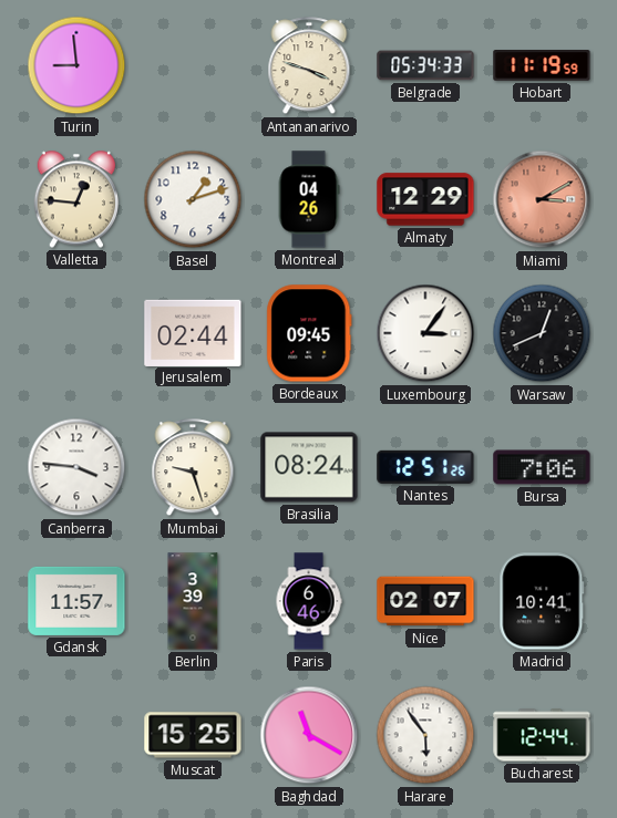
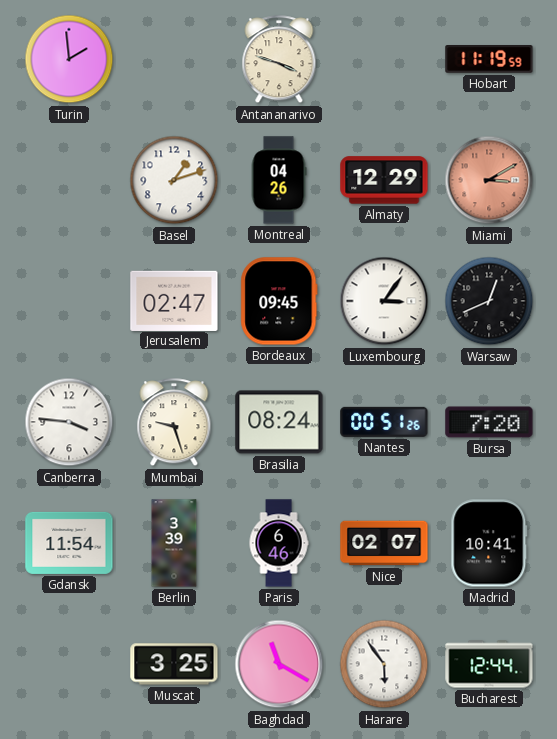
Turin: 8:59 -> 1:59
Belgrade: 05:34 -> none
Valletta: 12:46 -> none
Jerusalem: 02:44 -> 02:47
Nantes: 12:51 -> 00:51
Bursa: 7:06 -> 7:20
Gdansk: 11:57 -> 11:54
Muscat: 15:25 -> 3:25
